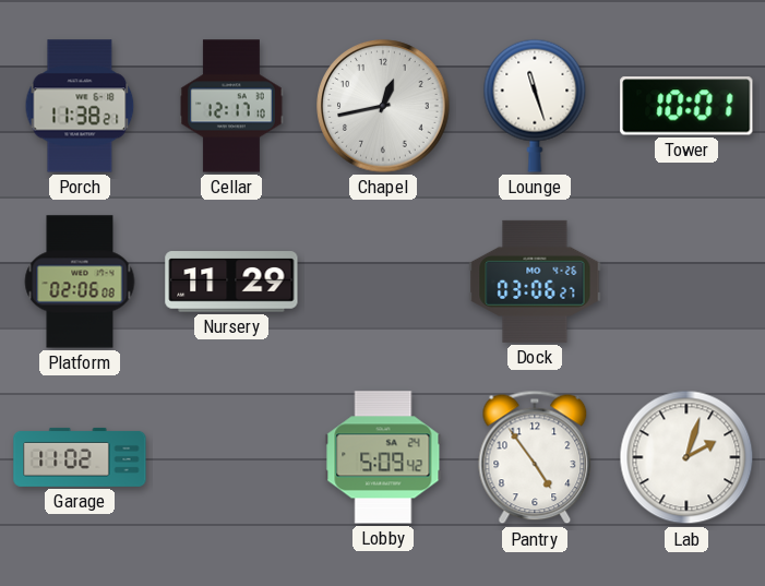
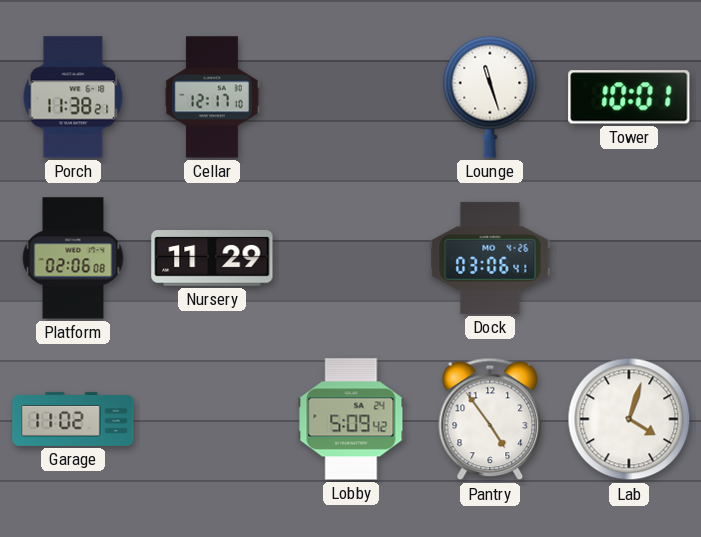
Chapel: 12:43 -> none
Dock: 03:06:27 -> 03:06:41
Lab: 2:03 -> 4:03
